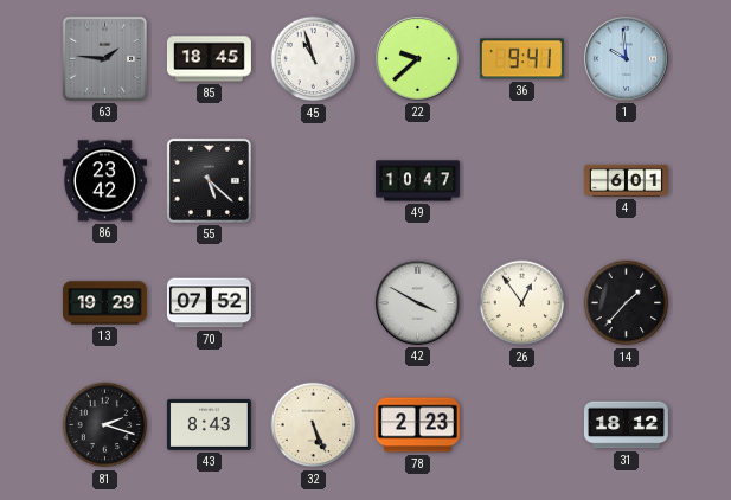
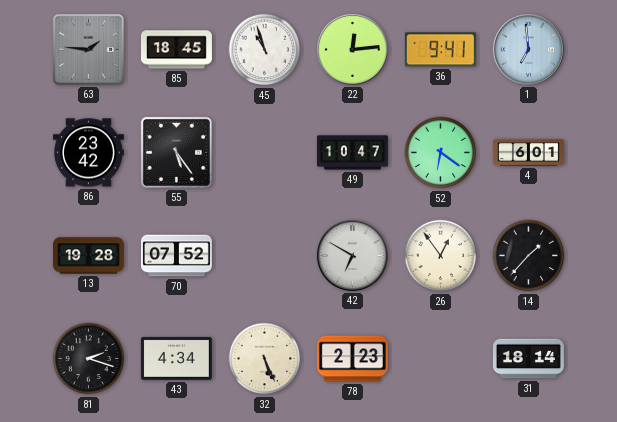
22: 9:38 -> 12:14
1: 9:59 -> 6:59
55: 5:22 -> 5:24
52: none -> 6:21
13: 19:29 -> 19:28
42: 3:50 -> 6:50
43: 8:43 -> 4:34
31: 18:12 -> 18:14
